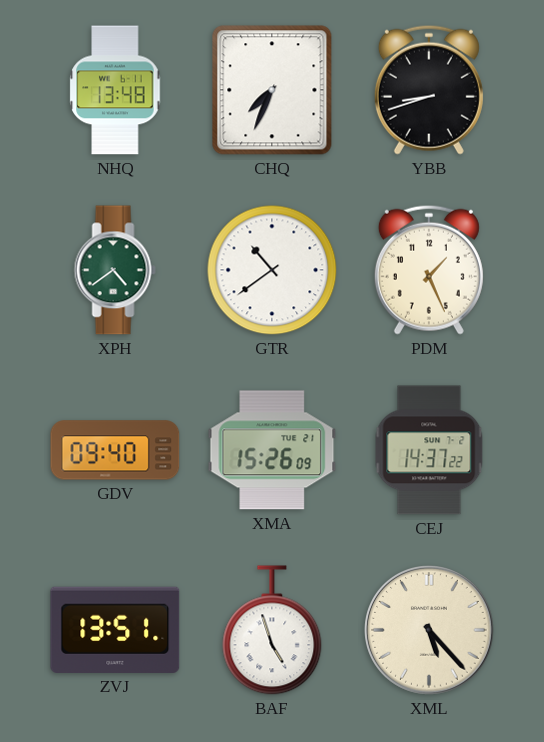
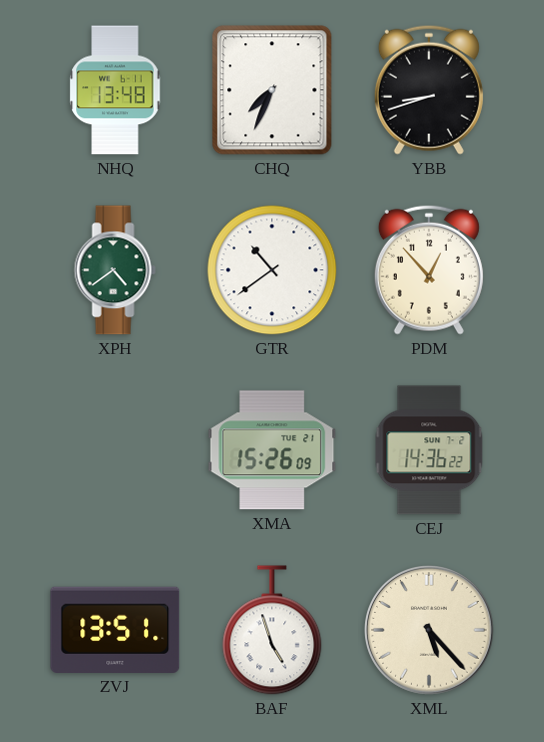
PDM: 1:26 -> 12:53
GDV: 09:40 -> none
CEJ: 14:37 -> 14:36
